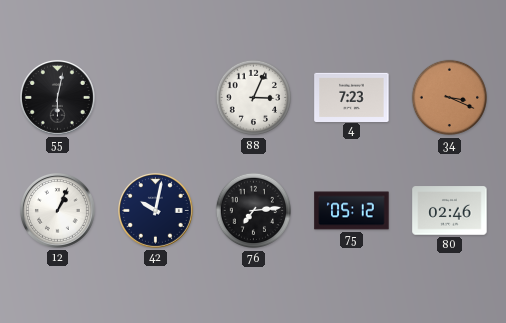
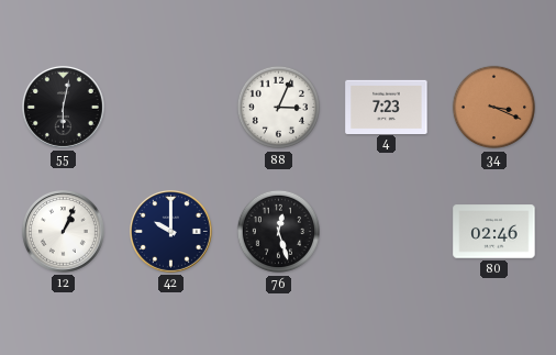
42: 10:02 -> 10:00
76: 7:14 -> 12:27
75: 05:12 -> none
